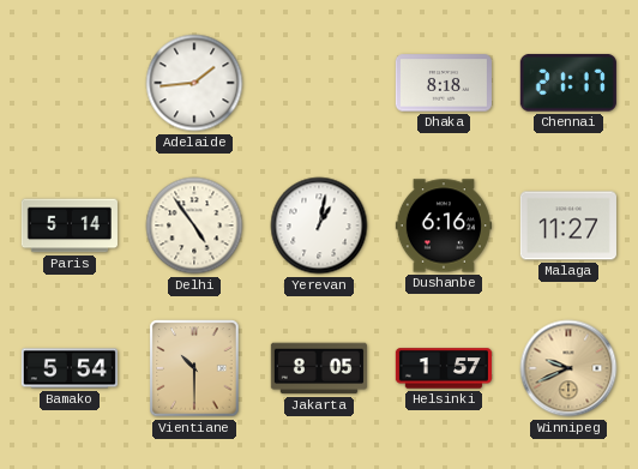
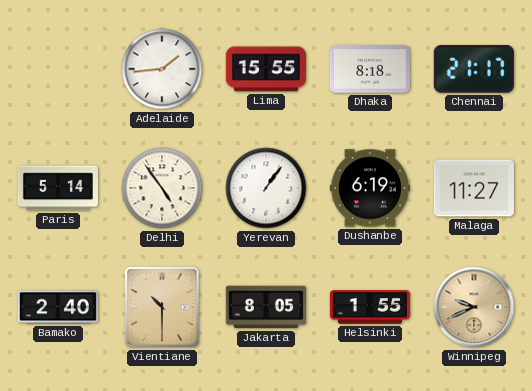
Lima: none -> 15:55
Yerevan: 1:02 -> 1:06
Dushanbe: 6:16 -> 6:19
Bamako: 5:54 -> 2:40
Helsinki: 1:57 -> 1:55
